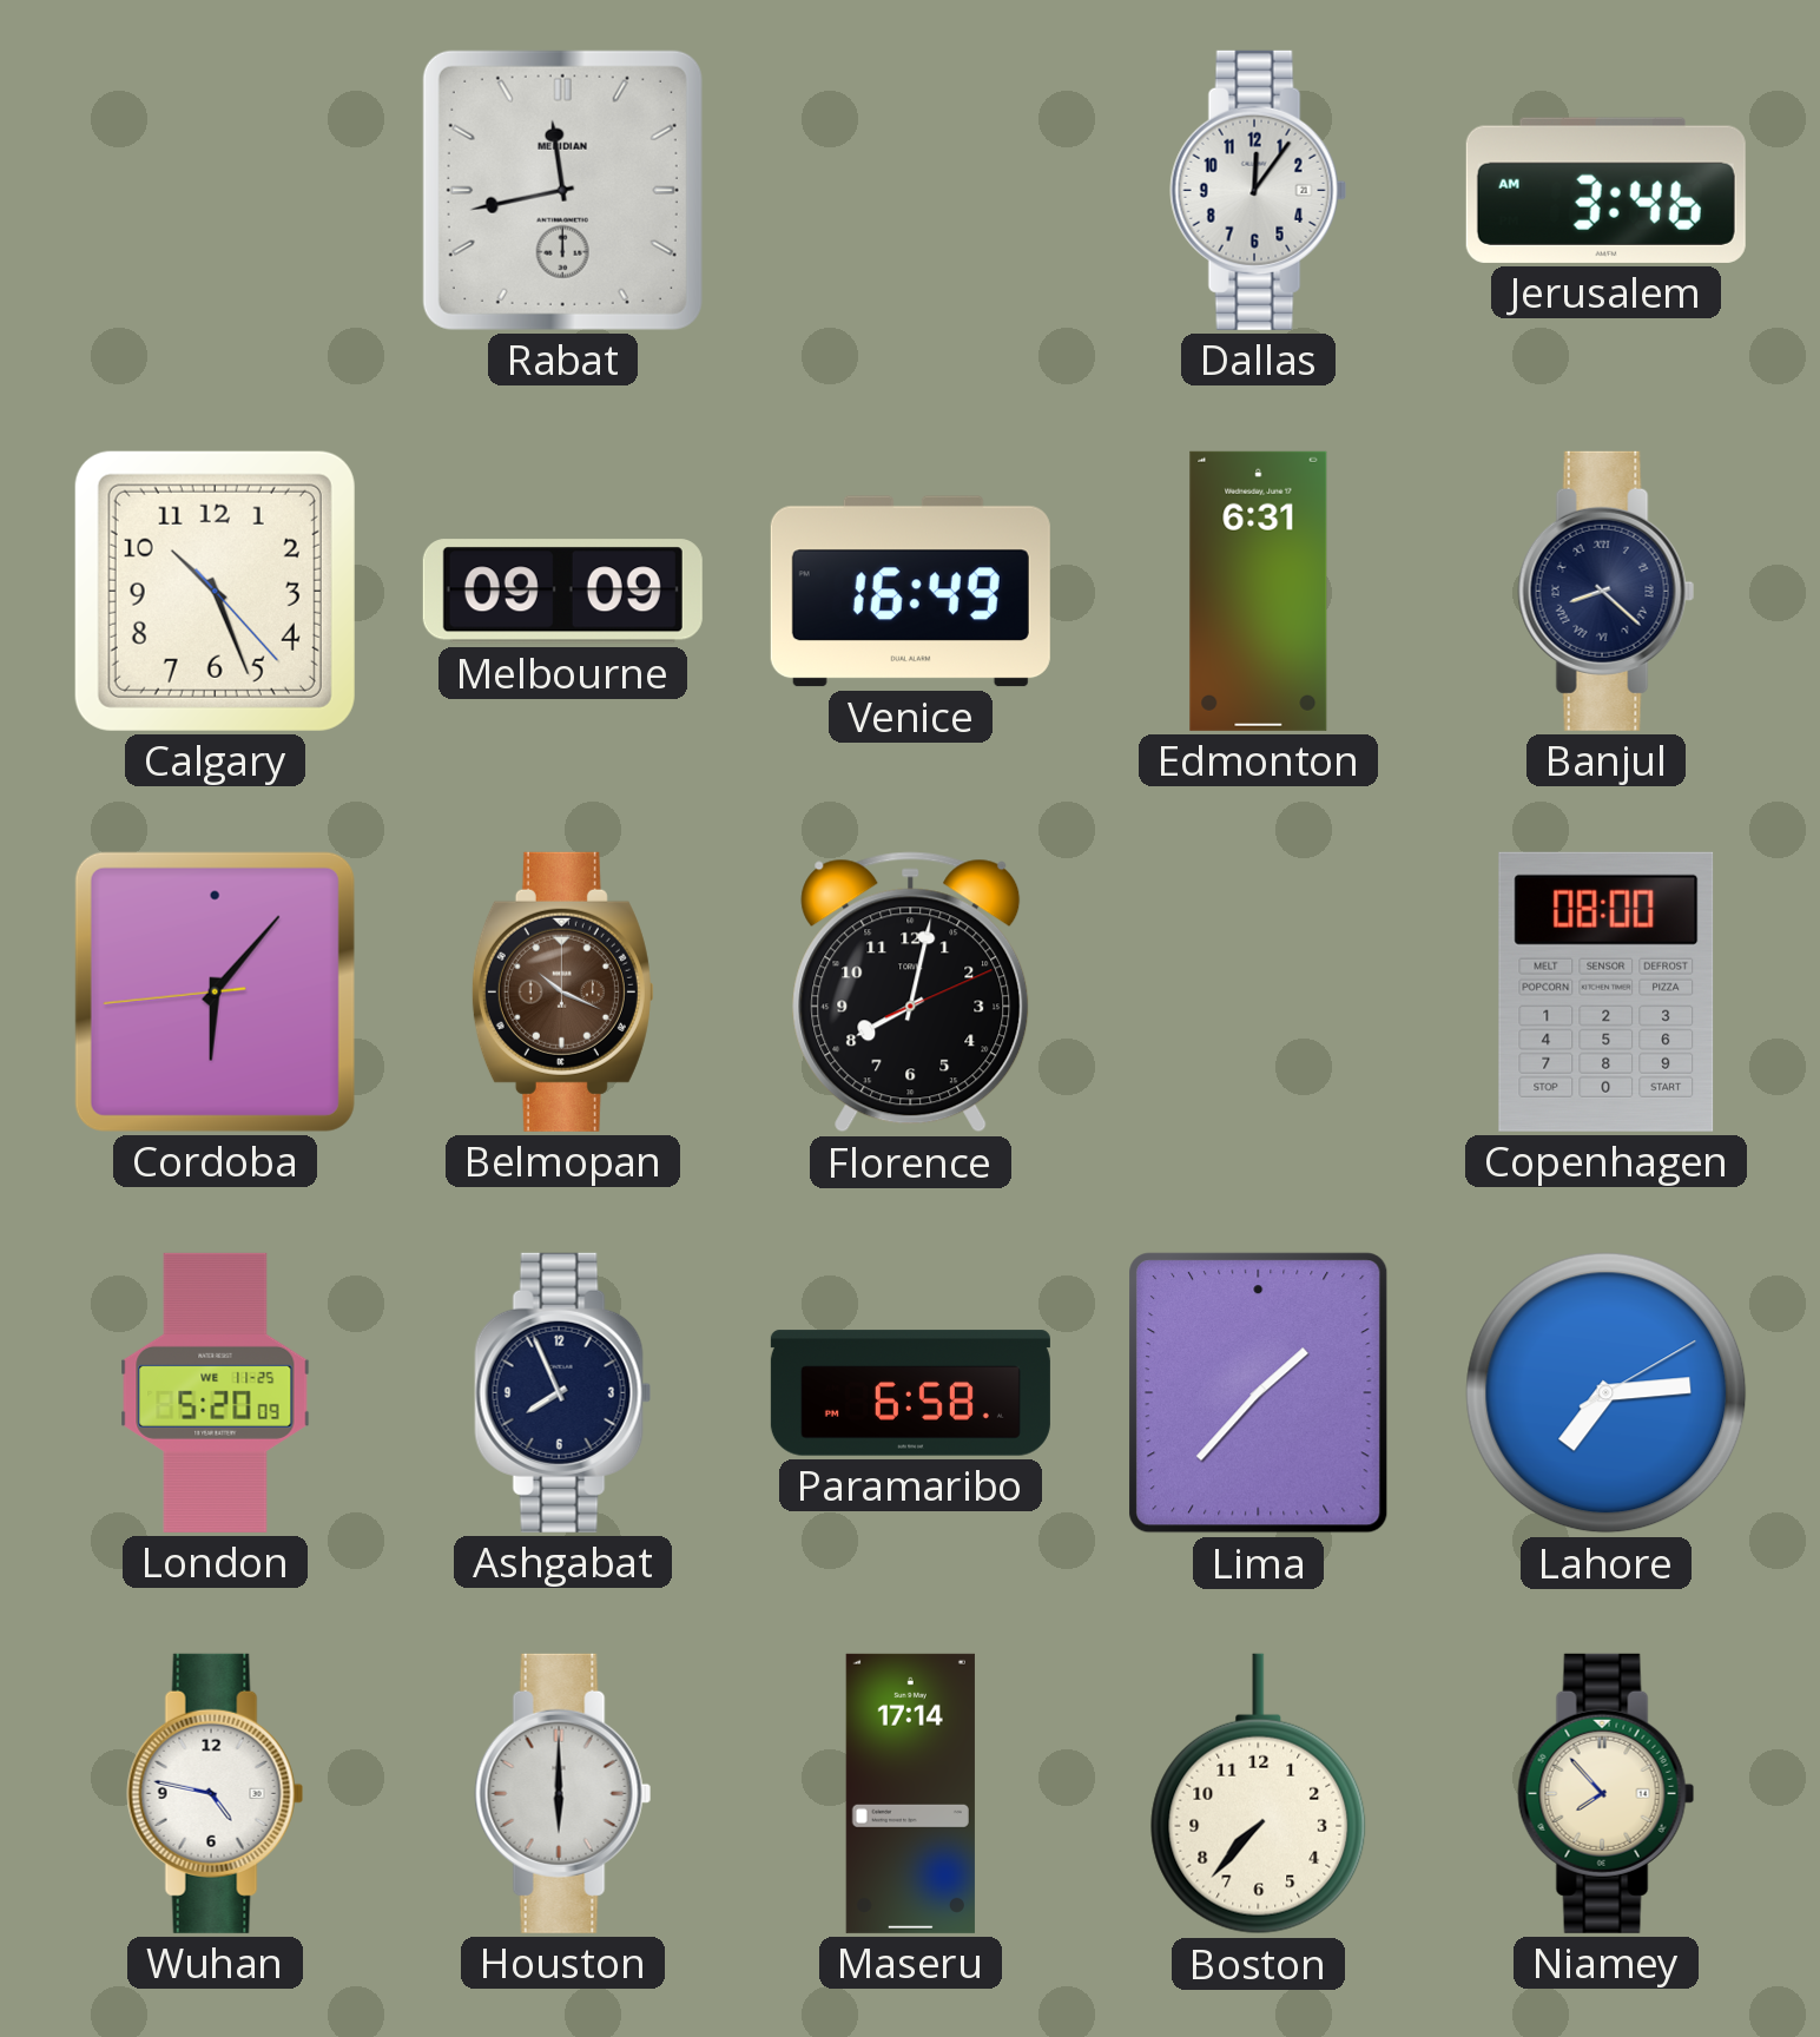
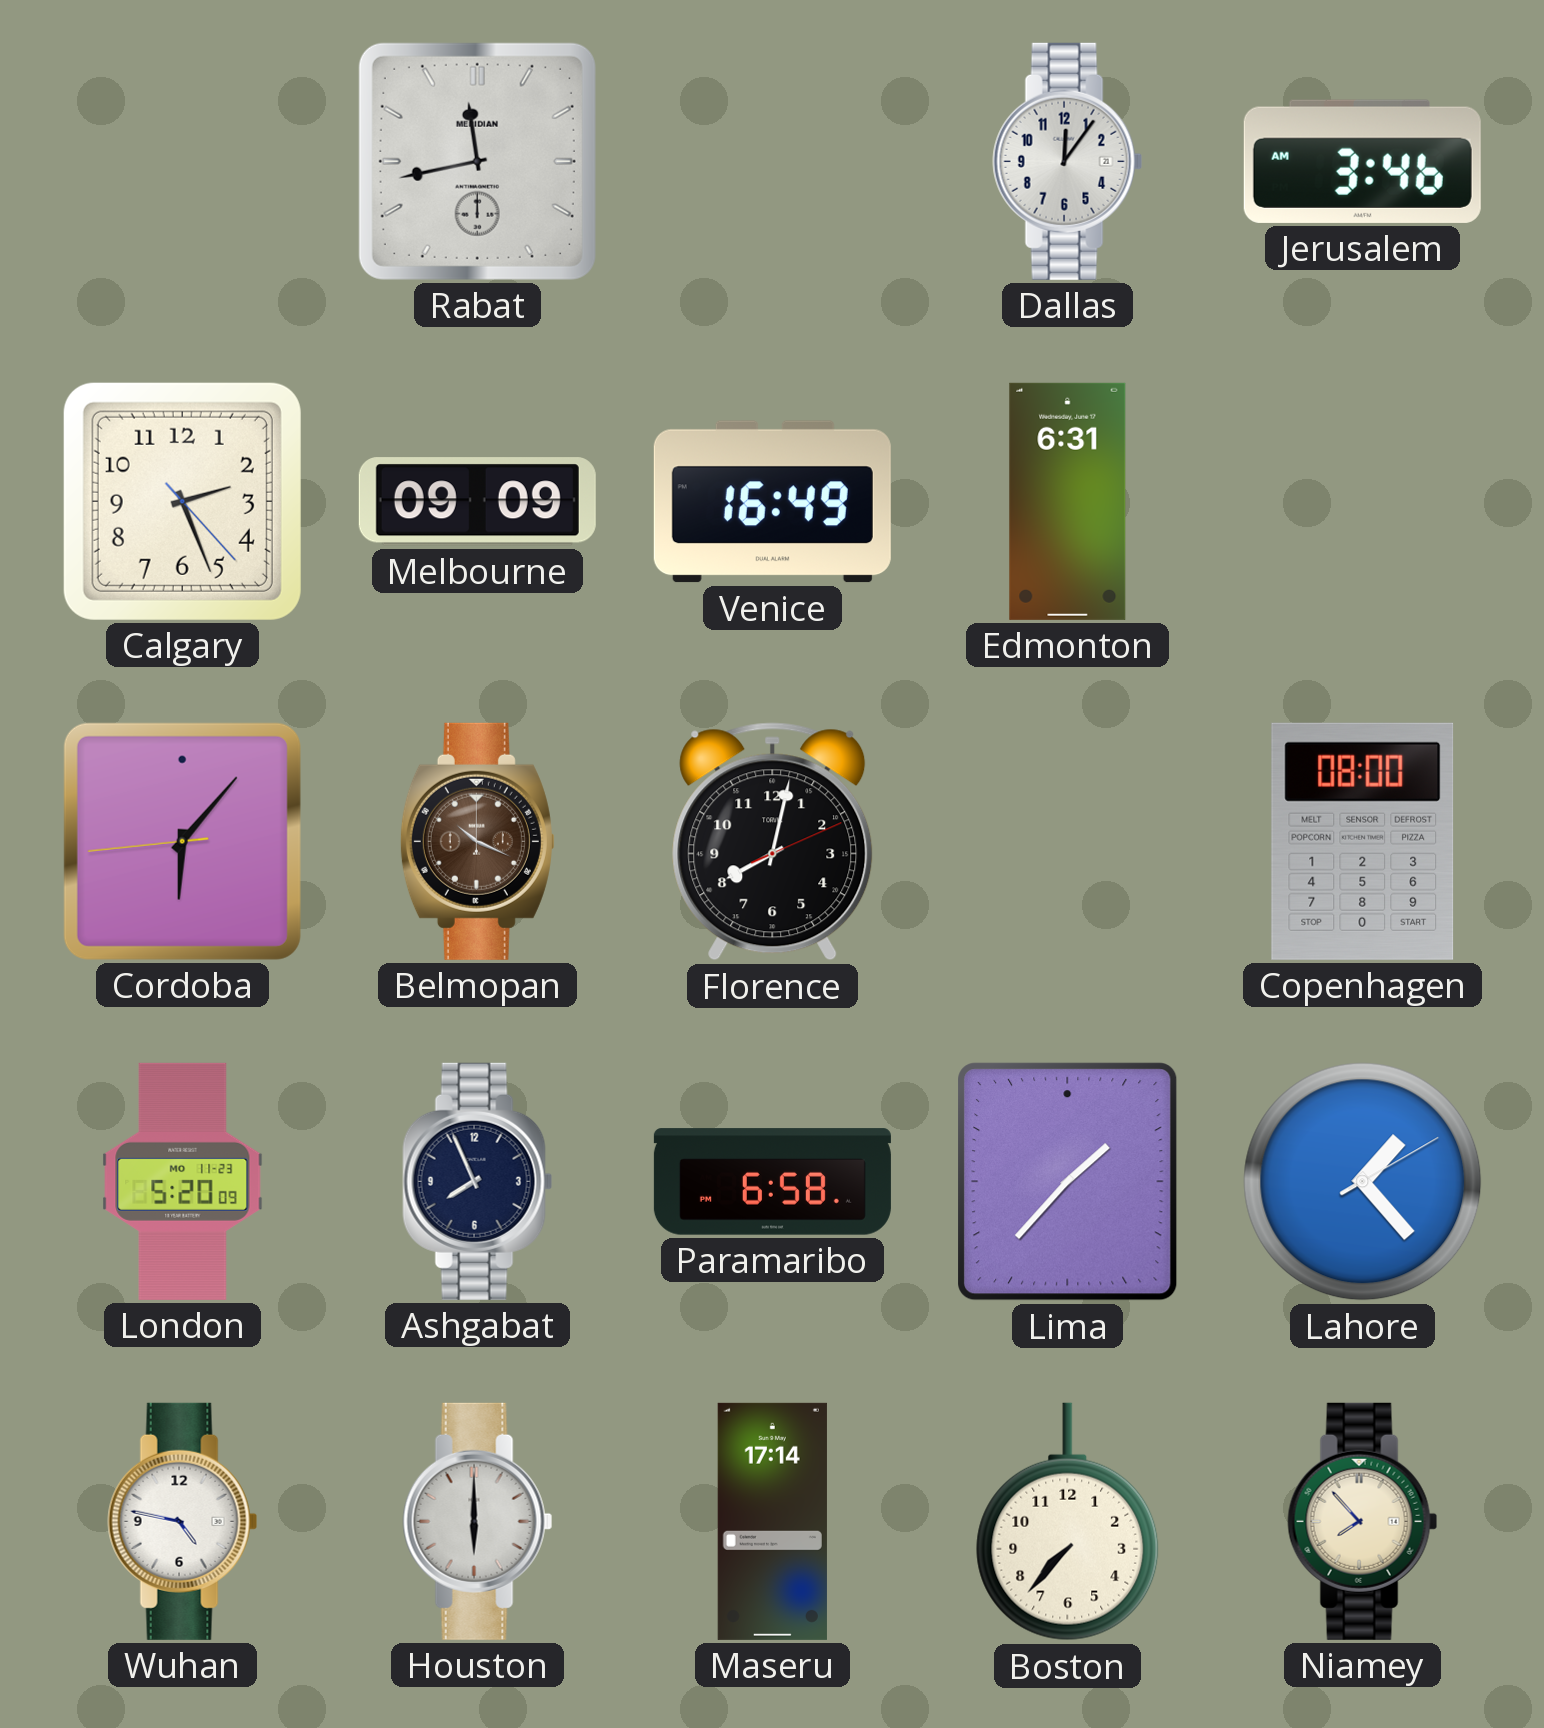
Calgary: 10:26 -> 2:26
Banjul: 8:22 -> none
London date: WE 11-25 -> MO 11-23
Lahore: 7:14 -> 1:23
